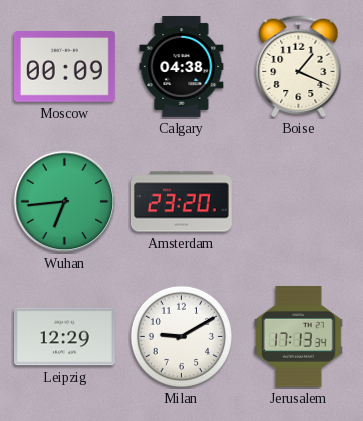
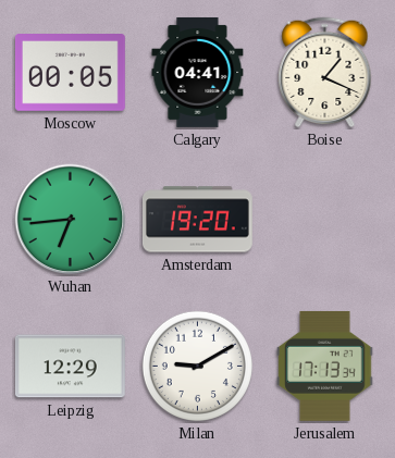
Moscow: 00:09 -> 00:05
Calgary: 04:38 -> 04:41
Amsterdam: 23:20 -> 19:20
